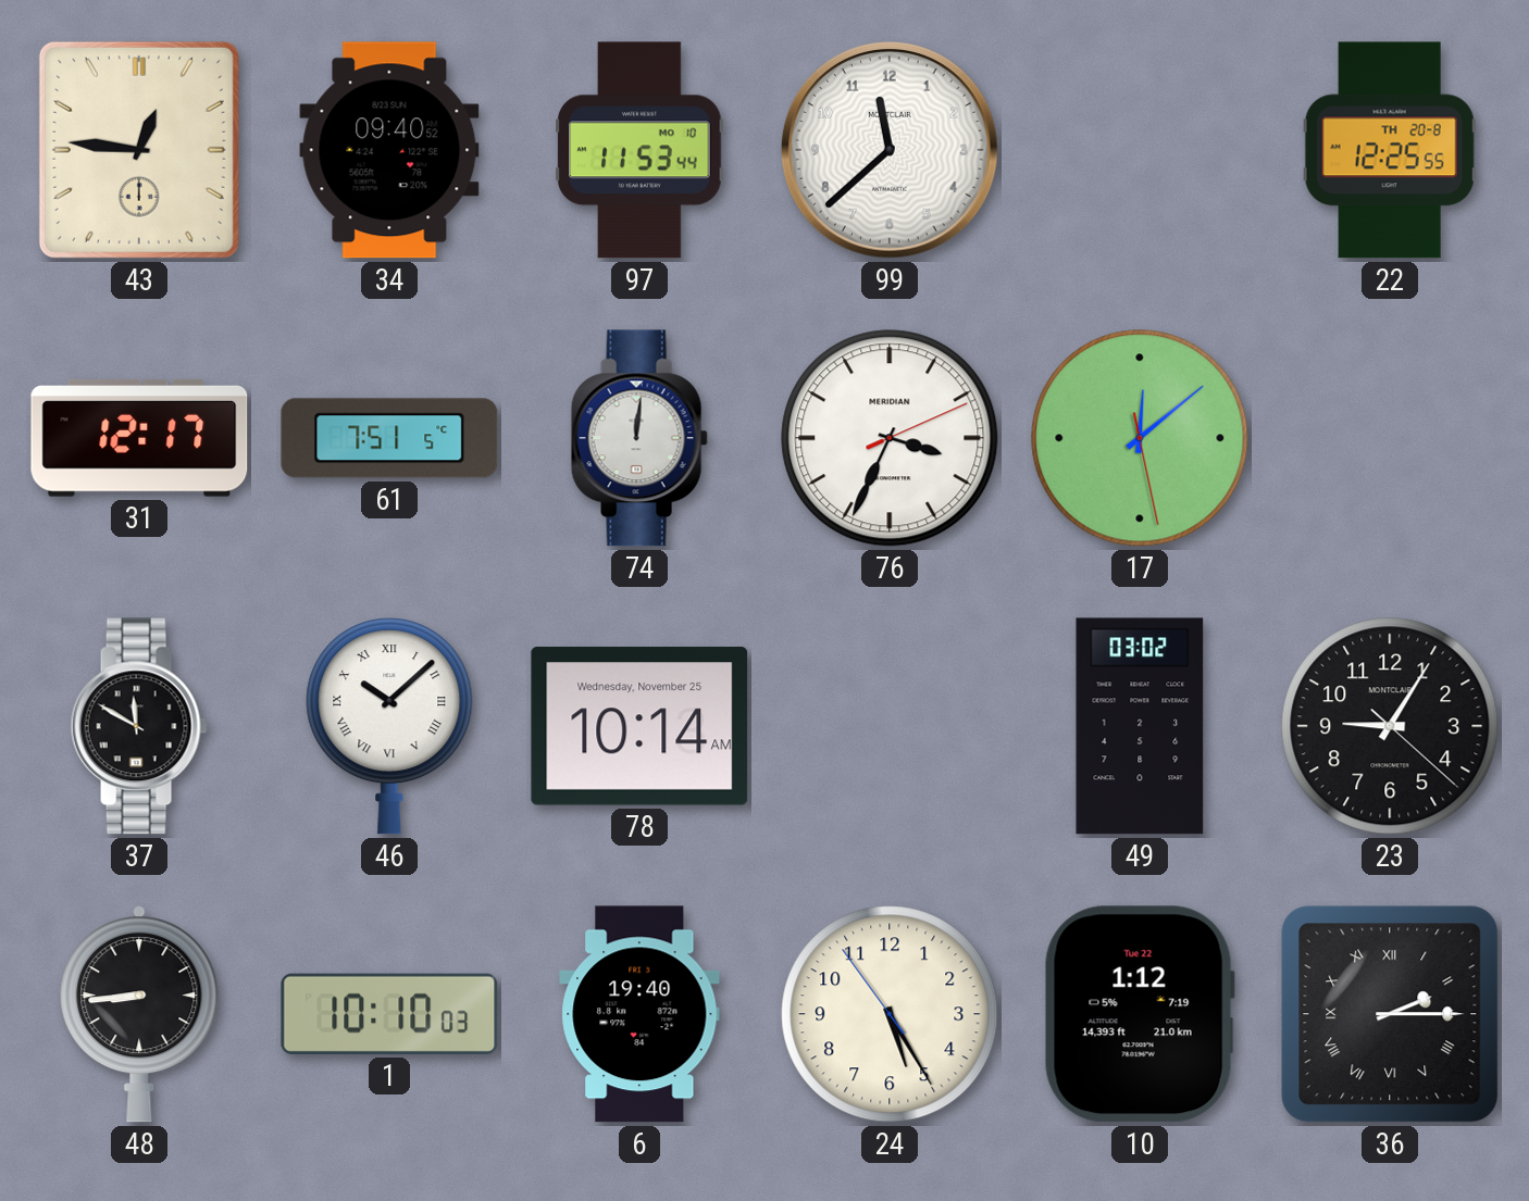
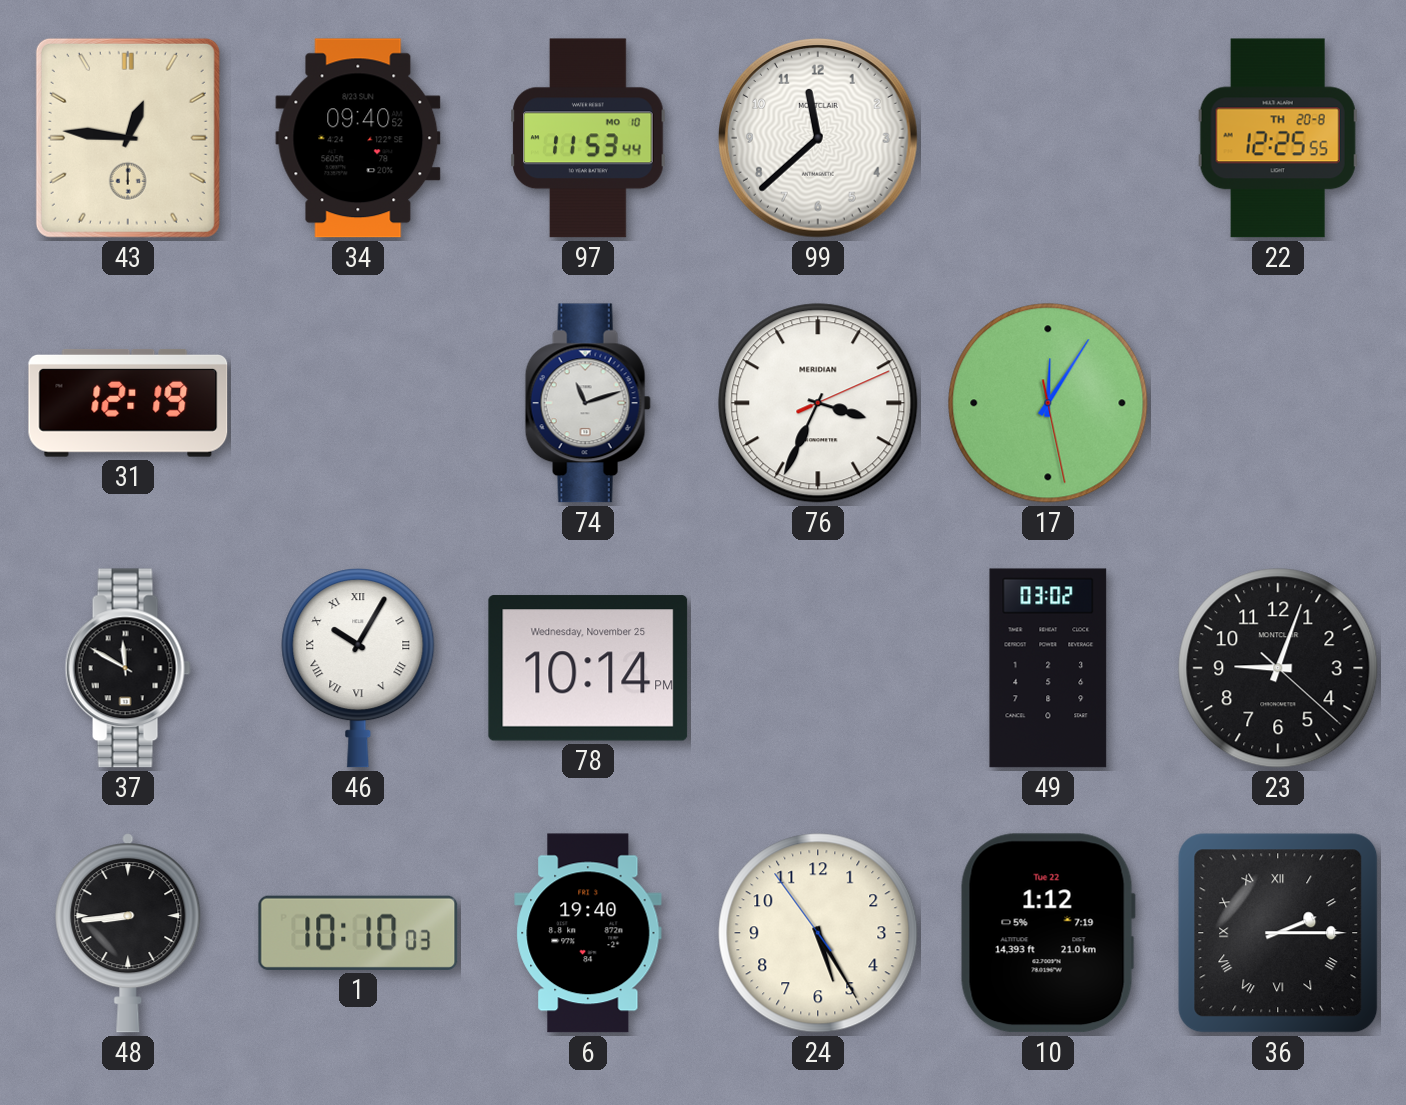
31: 12:17 -> 12:19
61: 7:51 -> none
74: 12:01 -> 11:12
17: 12:08 -> 12:05
46: 10:08 -> 10:05
78: 10:14 AM -> 10:14 PM
23: 9:05 -> 9:03
